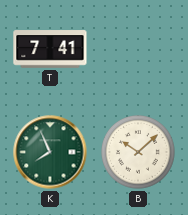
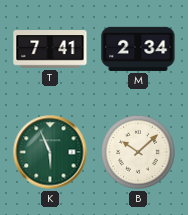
M: none -> 2:34
K: 7:56 -> 5:56
